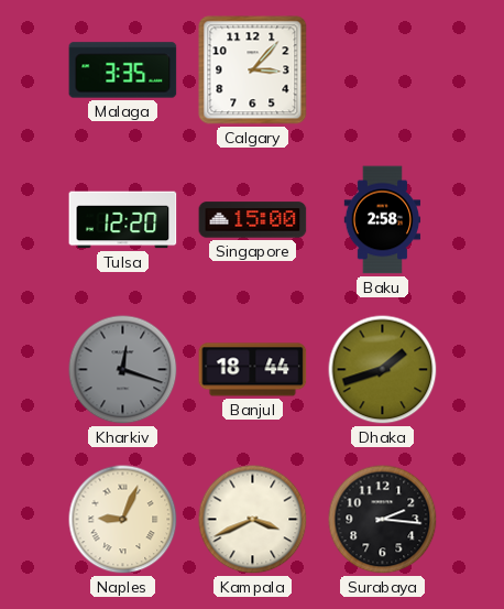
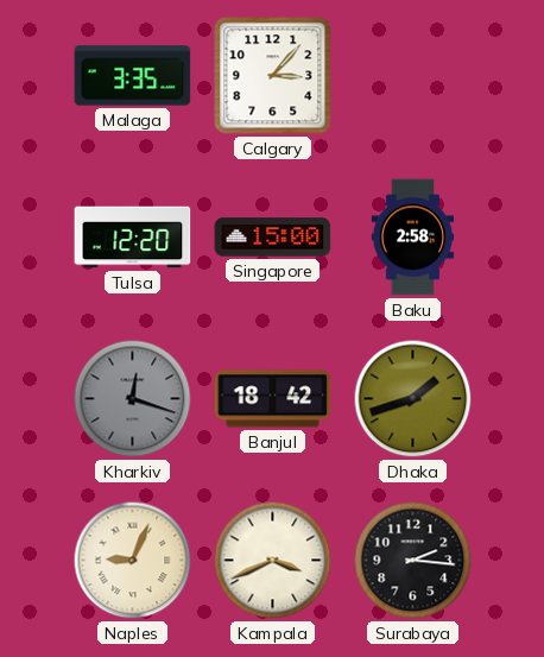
Banjul: 18:44 -> 18:42
